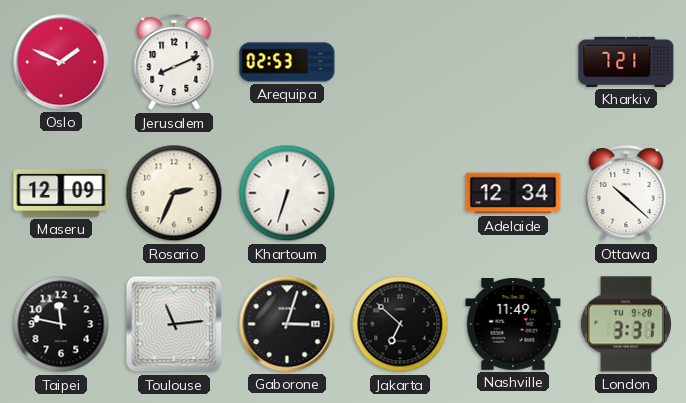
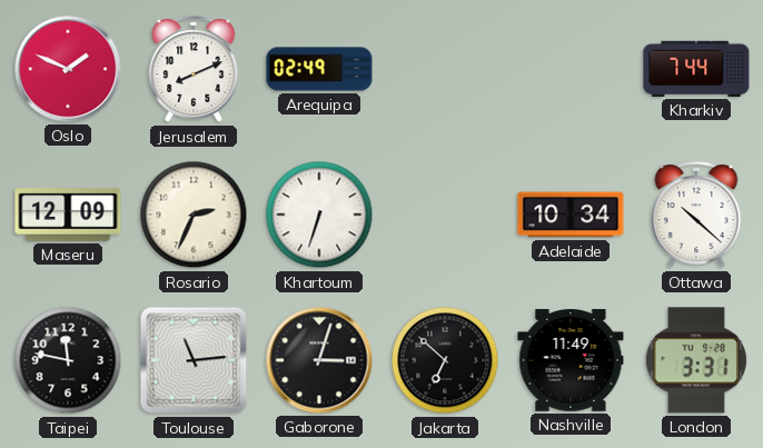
Arequipa: 02:53 -> 02:49
Kharkiv: 7:21 -> 7:44
Adelaide: 12:34 -> 10:34
